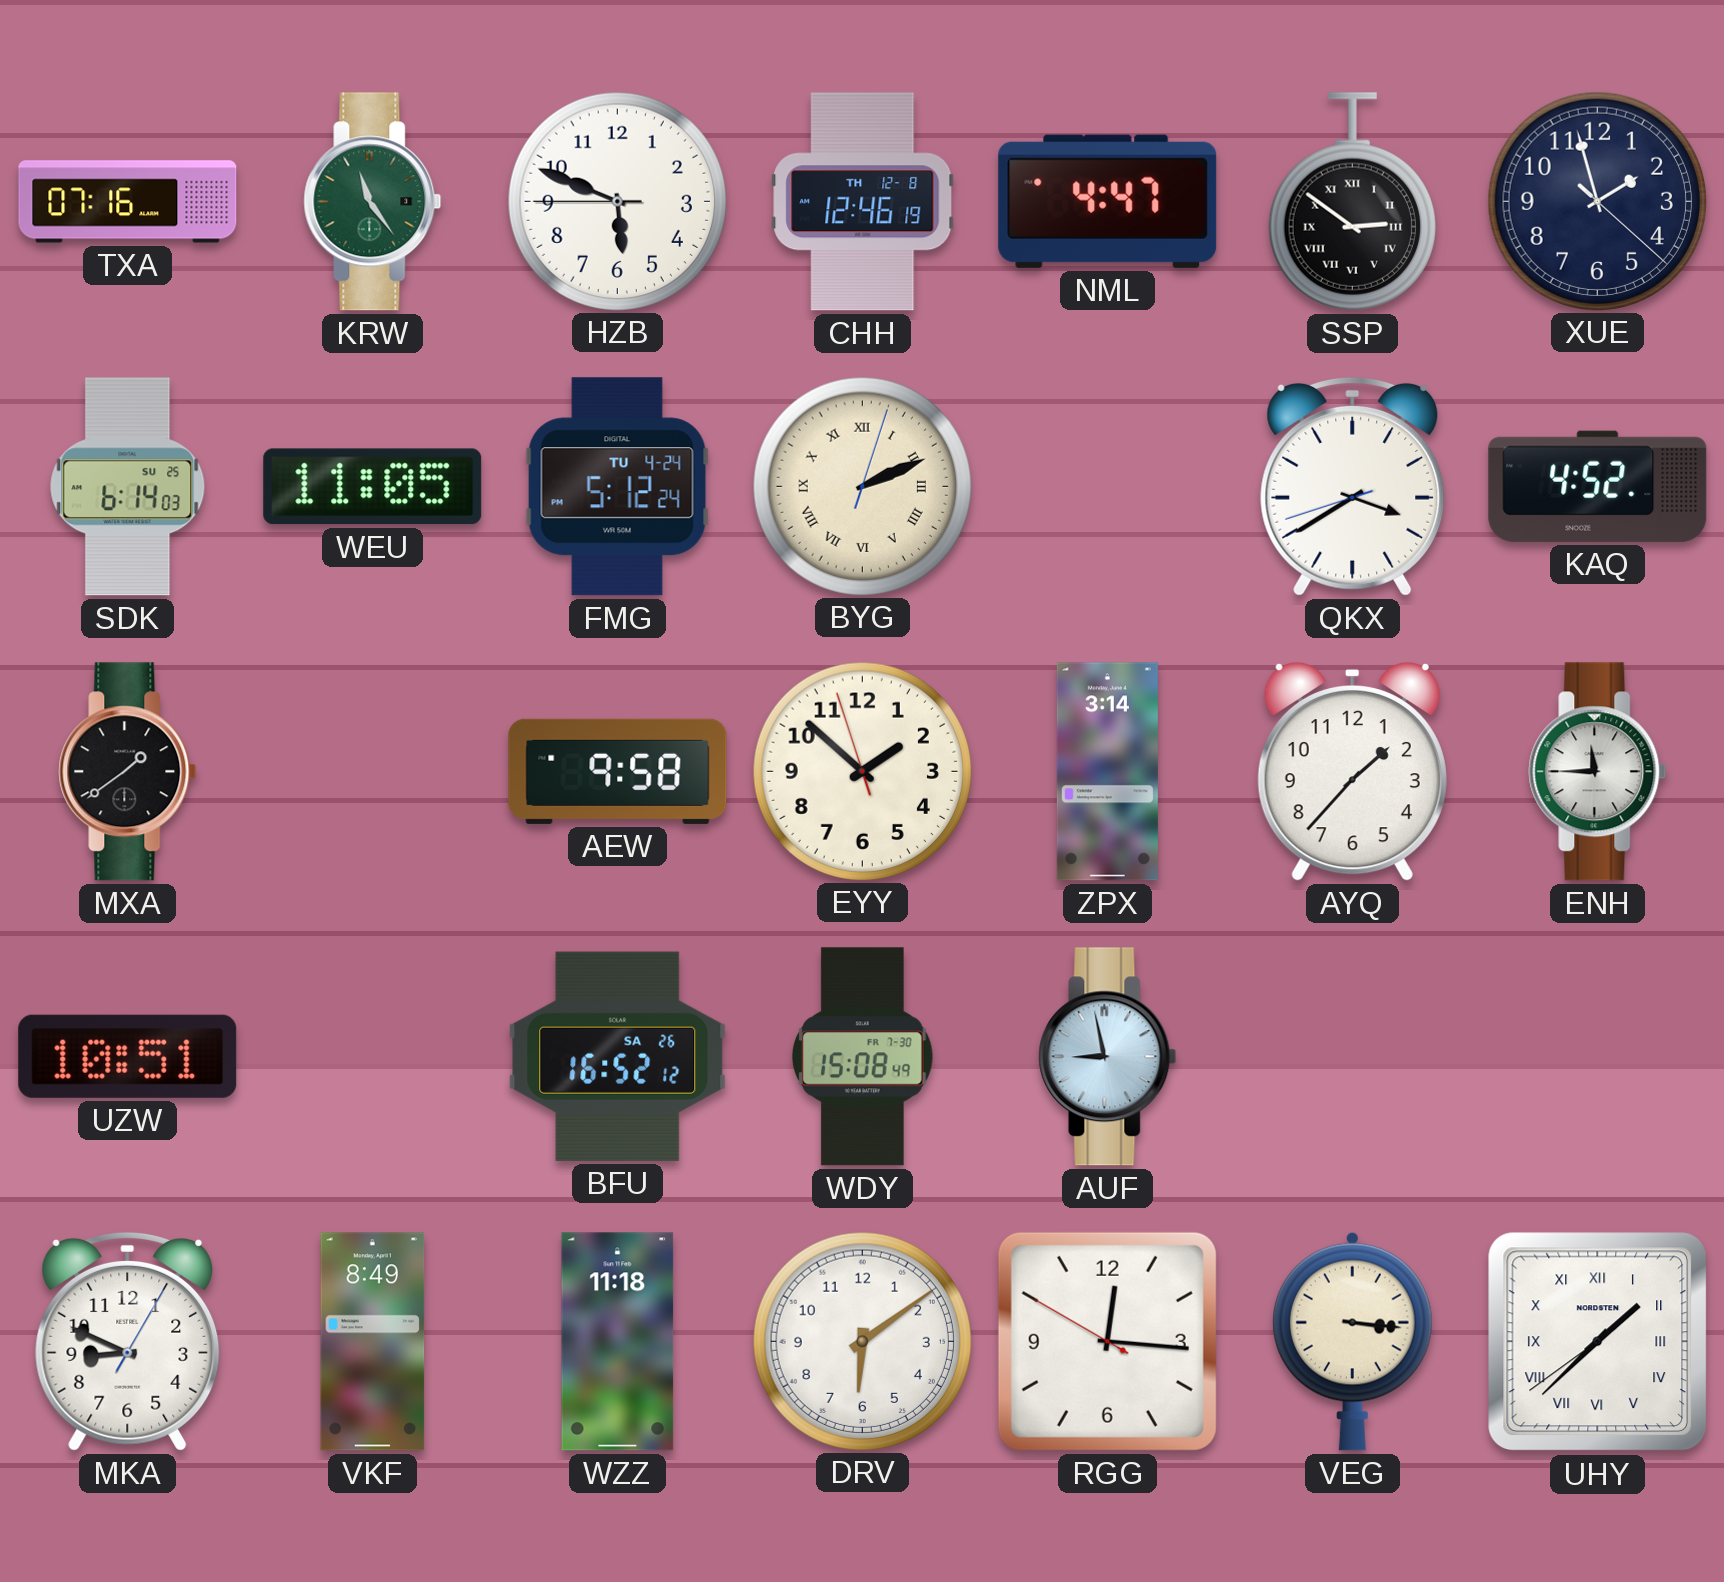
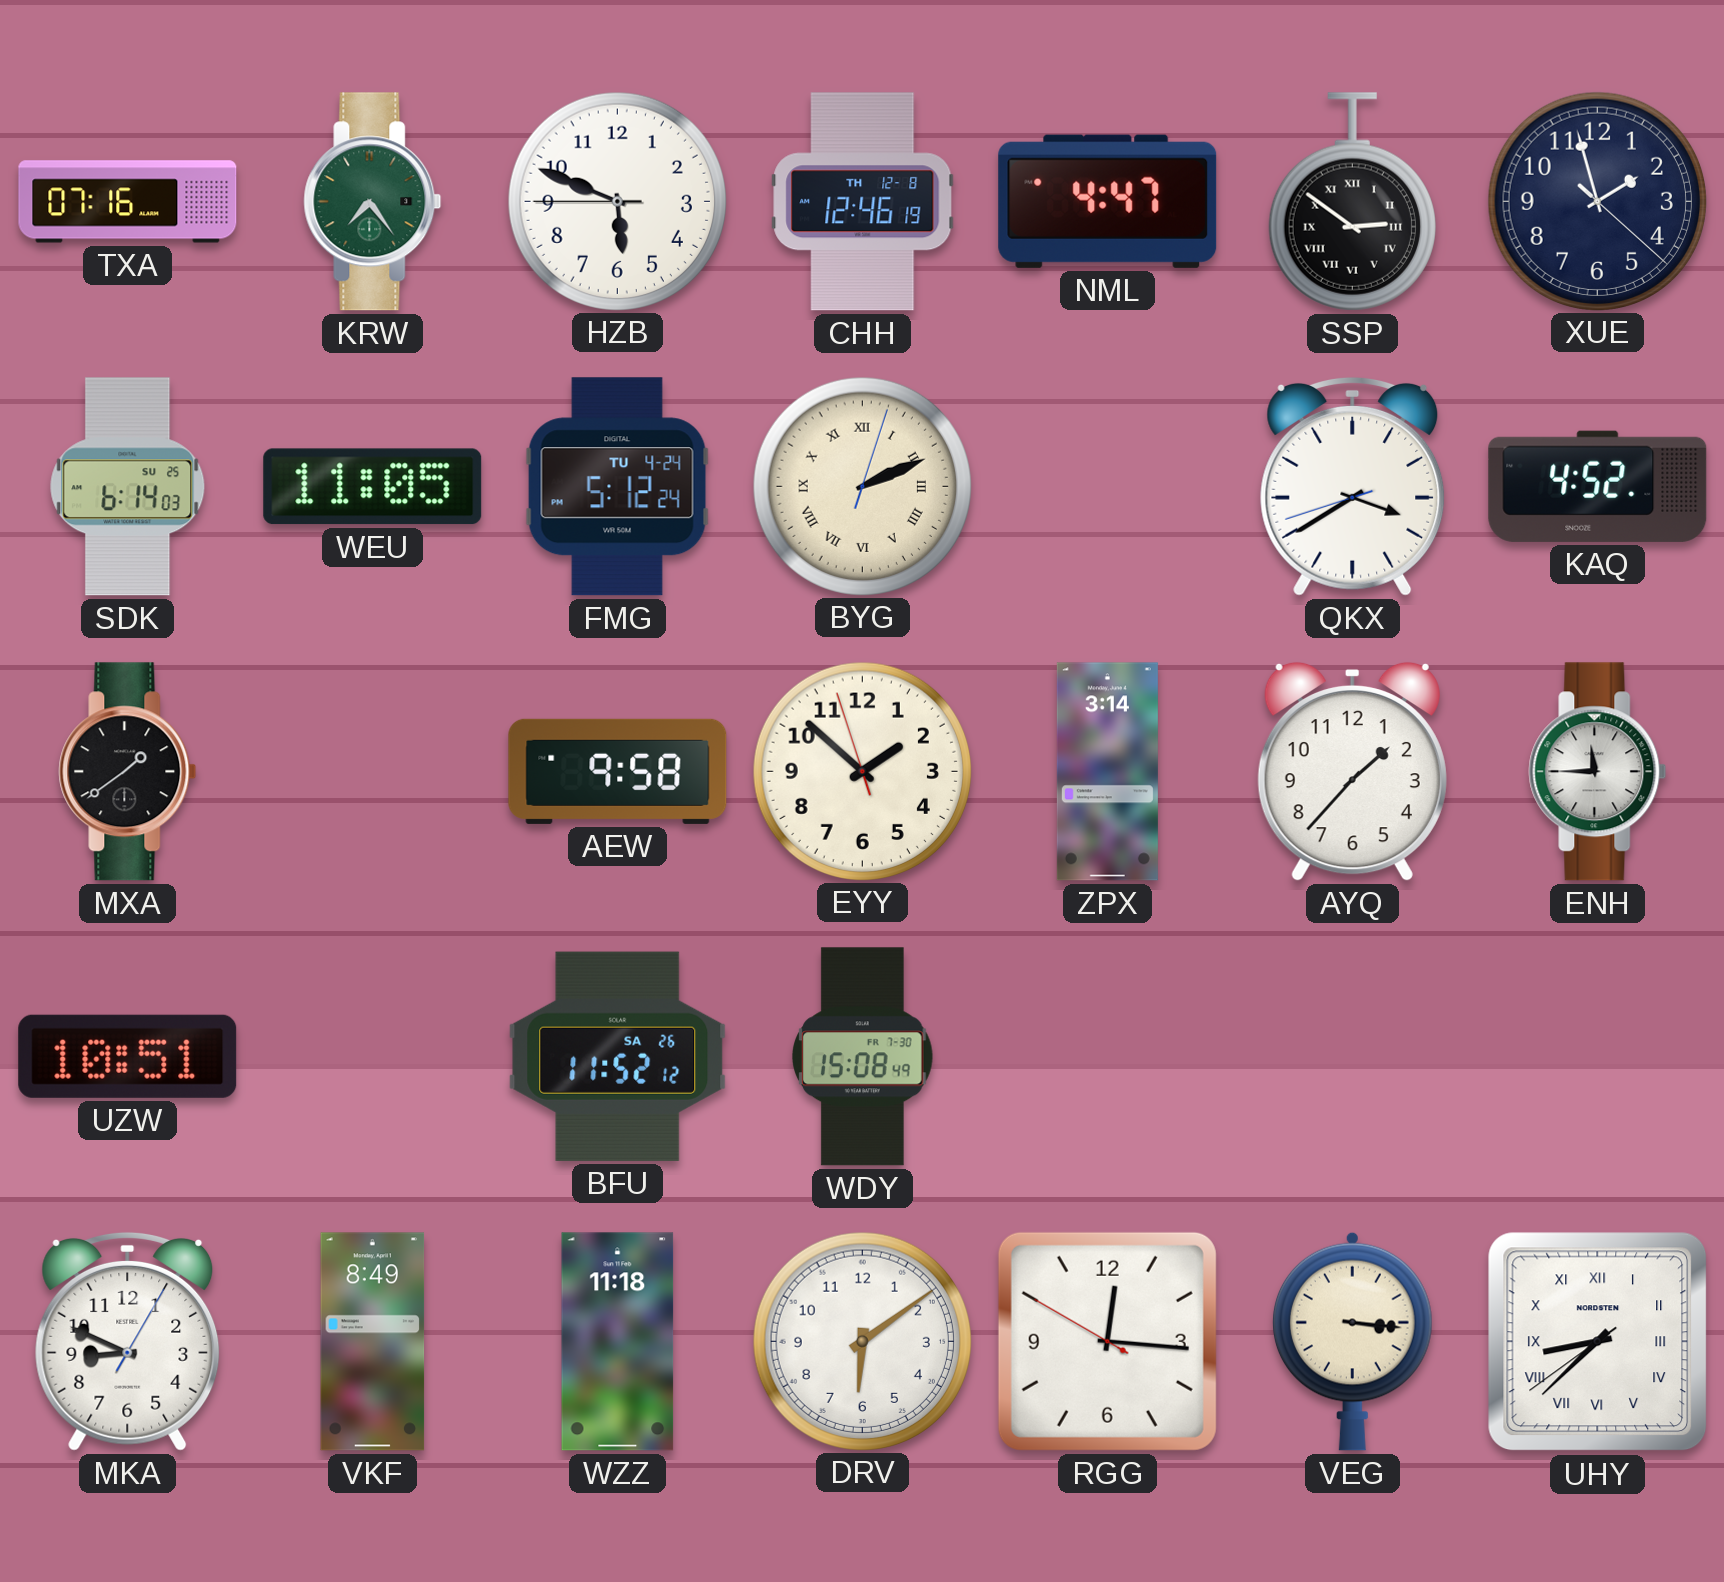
KRW: 11:24 -> 7:24
BFU: 16:52 -> 11:52
AUF: 8:58 -> none
UHY: 1:37 -> 8:37
